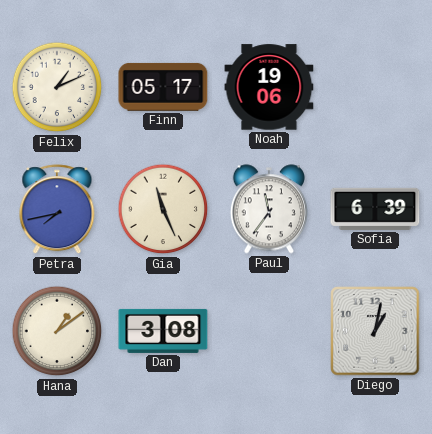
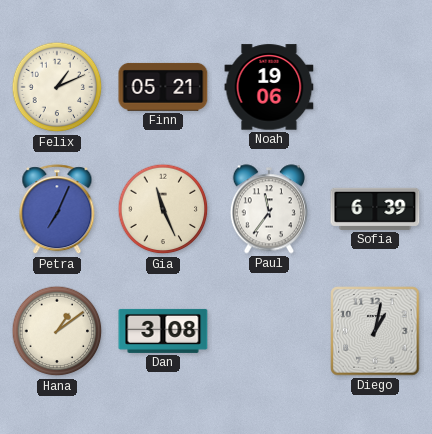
Finn: 05:17 -> 05:21
Petra: 7:43 -> 7:04
